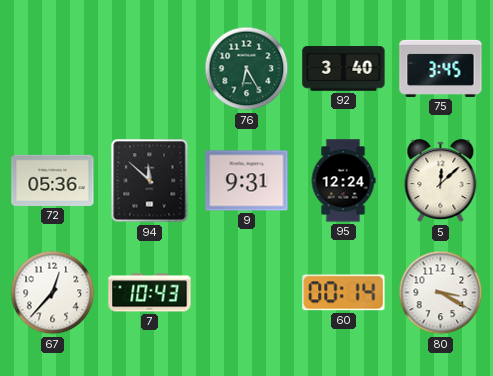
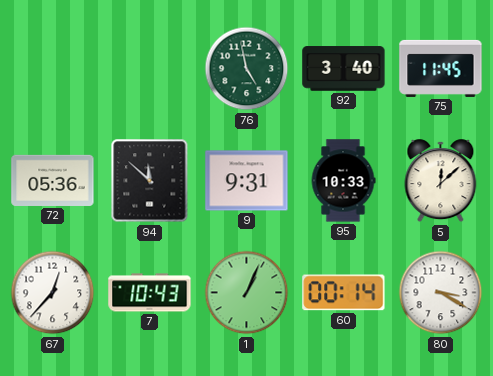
76: 6:25 -> 4:58
75: 3:45 -> 11:45
95: 12:24 -> 10:33
1: none -> 1:04
